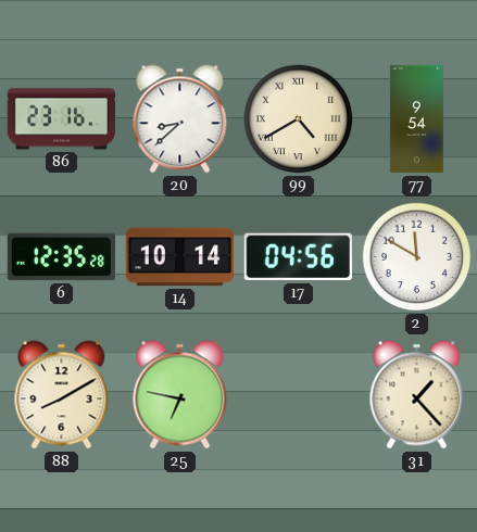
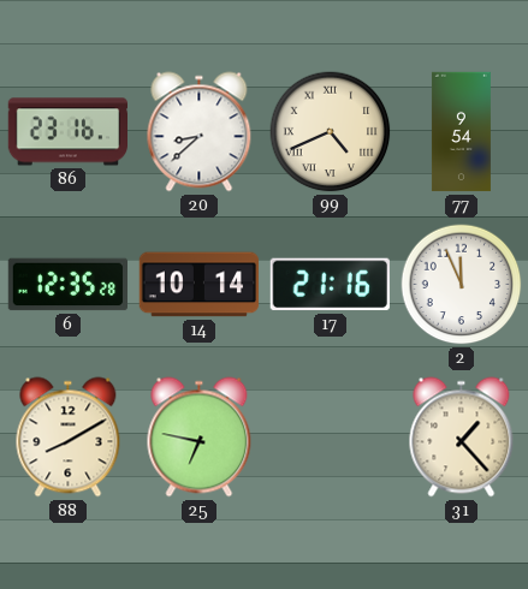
99: 4:40 -> 4:41
17: 04:56 -> 21:16
2: 11:50 -> 11:56
